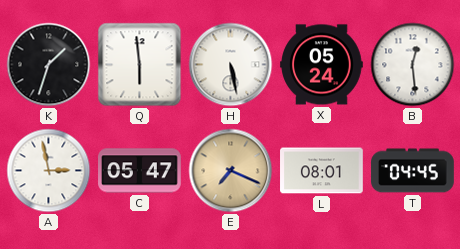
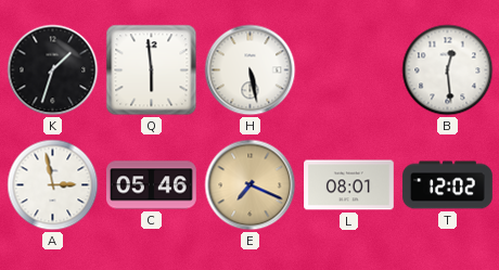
X: 05:24 -> none
C: 05:47 -> 05:46
T: 04:45 -> 12:02
